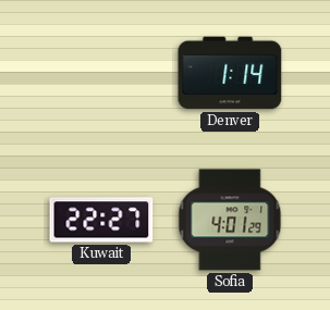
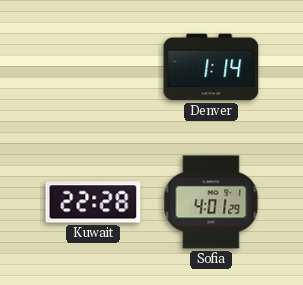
Kuwait: 22:27 -> 22:28
